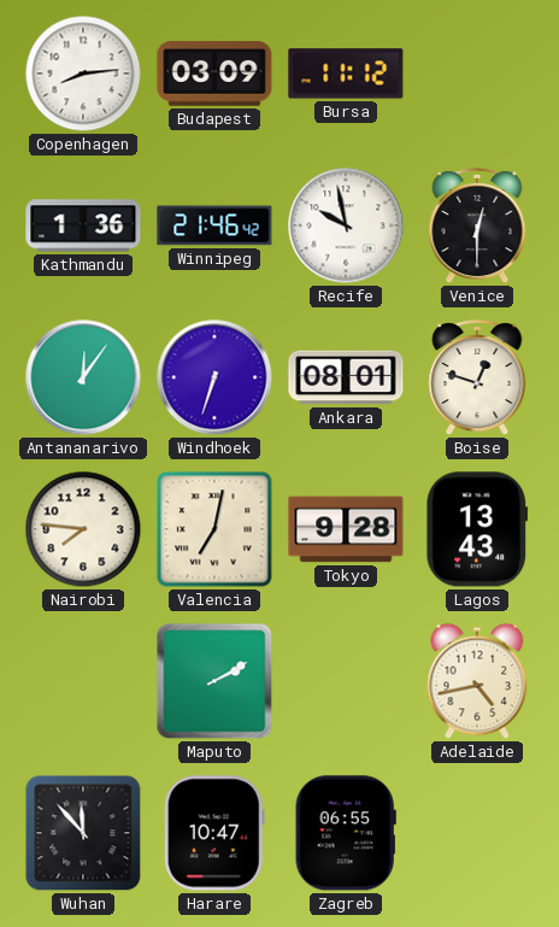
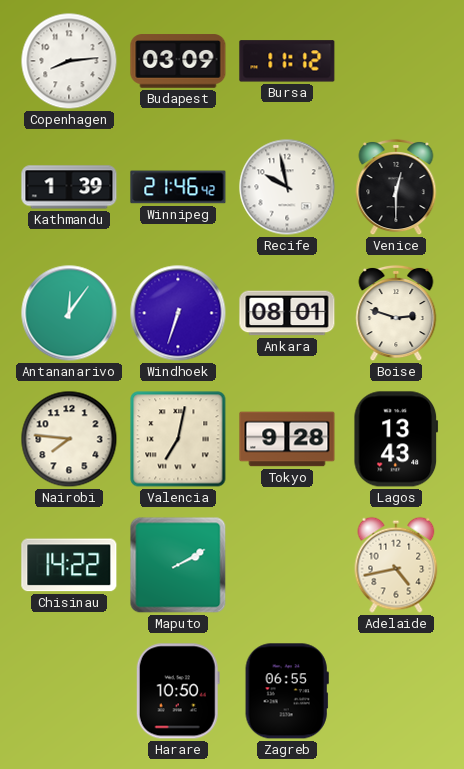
Kathmandu: 1:36 -> 1:39
Boise: 12:48 -> 2:48
Chisinau: none -> 14:22
Wuhan: 11:53 -> none
Harare: 10:47 -> 10:50
